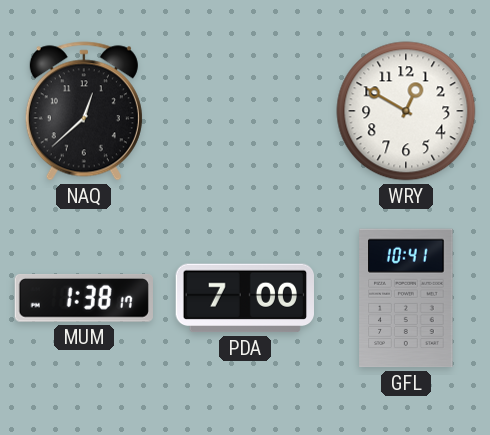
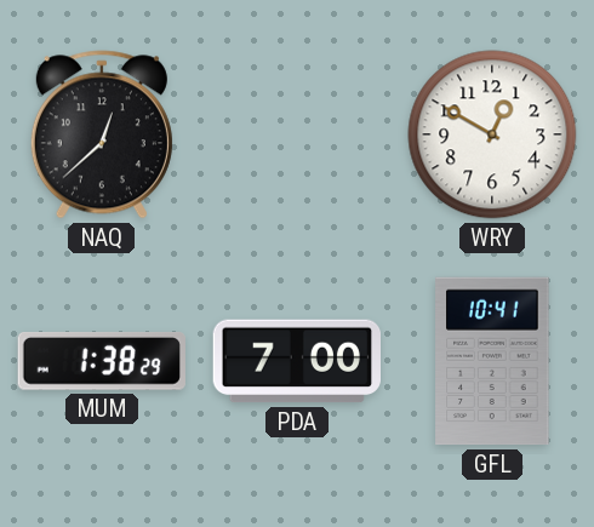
MUM: 1:38:17 -> 1:38:29
